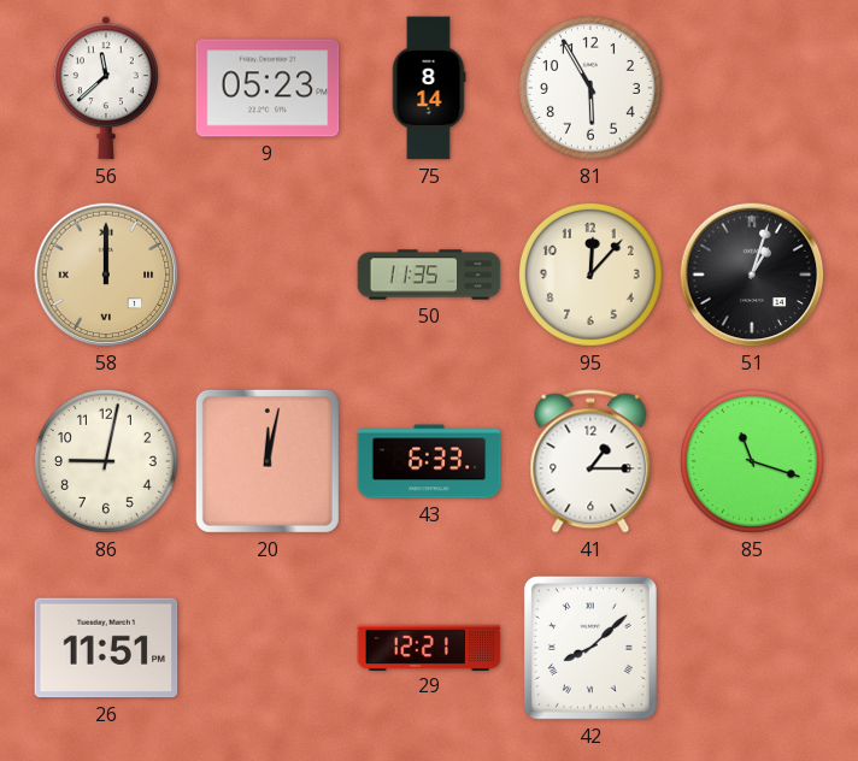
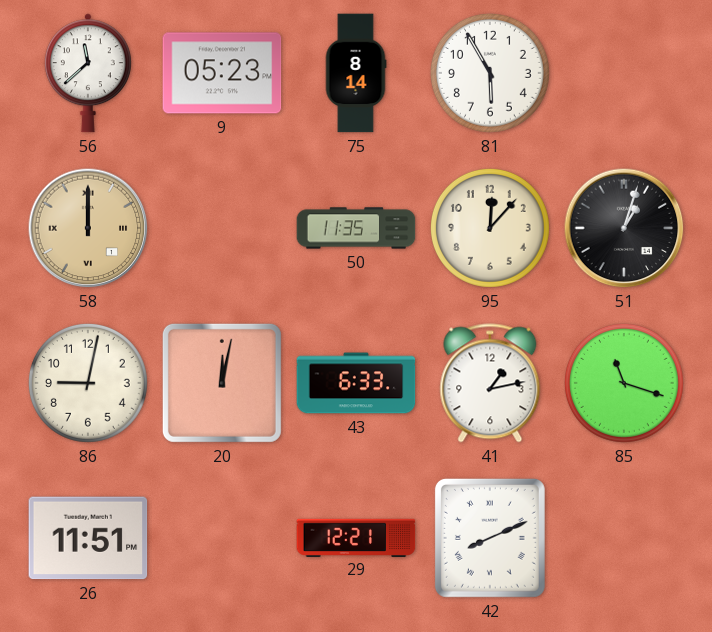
41: 1:15 -> 1:13
42: 8:08 -> 8:11
